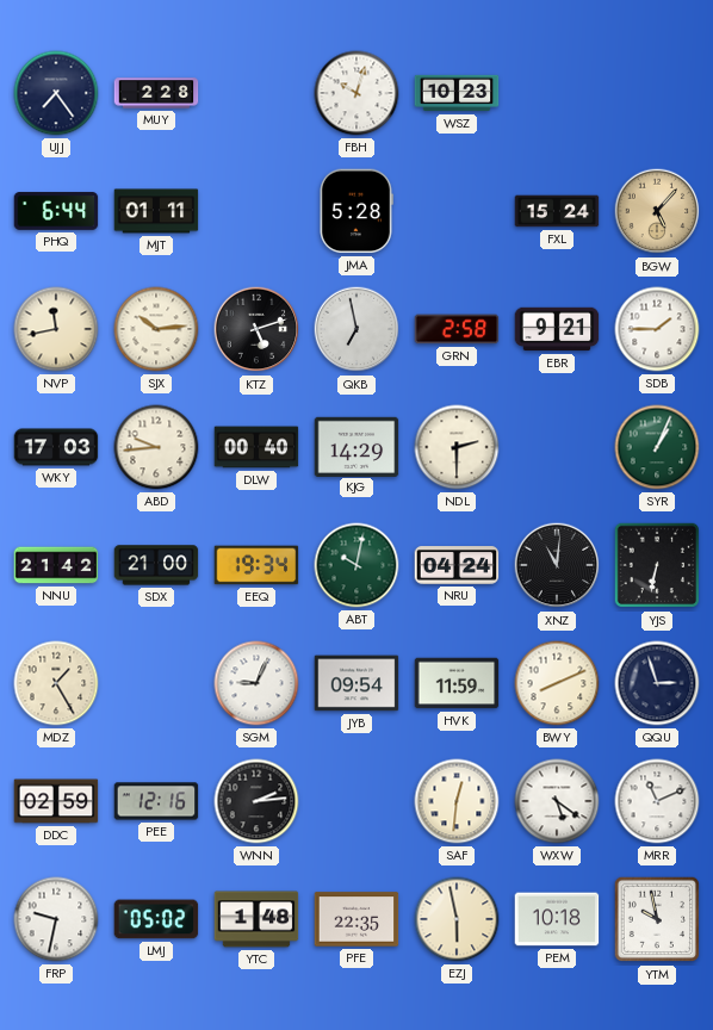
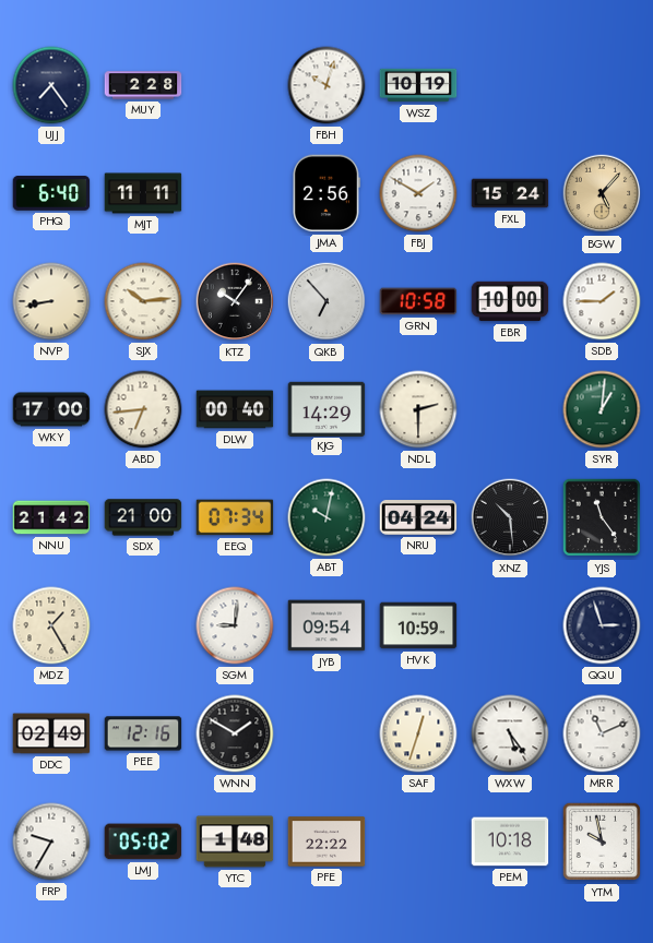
WSZ: 10:23 -> 10:19
PHQ: 6:44 -> 6:40
MJT: 01:11 -> 11:11
JMA: 5:28 -> 2:56
FBJ: none -> 1:50
NVP: 11:43 -> 8:43
KTZ: 5:12 -> 10:06
QKB: 6:58 -> 6:53
GRN: 2:58 -> 10:58
EBR: 9:21 -> 10:00
WKY: 17:03 -> 17:00
ABD: 9:44 -> 6:44
SYR: 1:04 -> 1:01
EEQ: 19:34 -> 07:34
XNZ: 11:01 -> 10:29
YJS: 6:32 -> 11:24
SGM: 9:04 -> 9:01
HVK: 11:59 -> 10:59
BWY: 8:11 -> none
DDC: 02:59 -> 02:49
WNN: 2:14 -> 1:50
SAF: 12:31 -> 12:33
WXW: 5:21 -> 5:24
FRP: 9:32 -> 9:35
PFE: 22:35 -> 22:22
EZJ: 5:58 -> none
